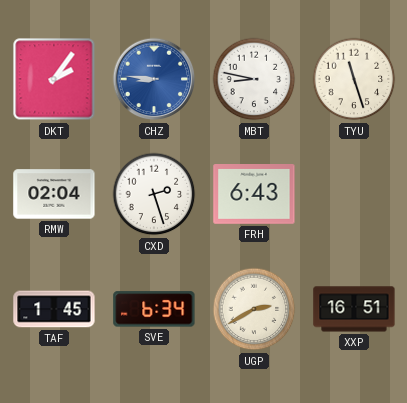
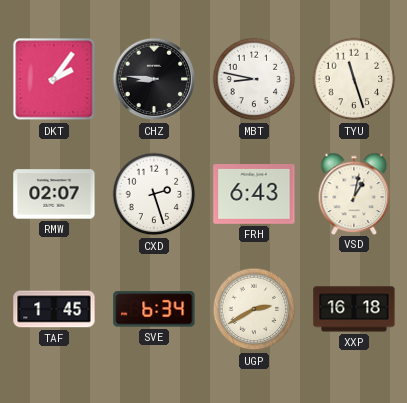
CHZ dial: blue -> black
RMW: 02:04 -> 02:07
VSD: none -> 1:02
XXP: 16:51 -> 16:18
